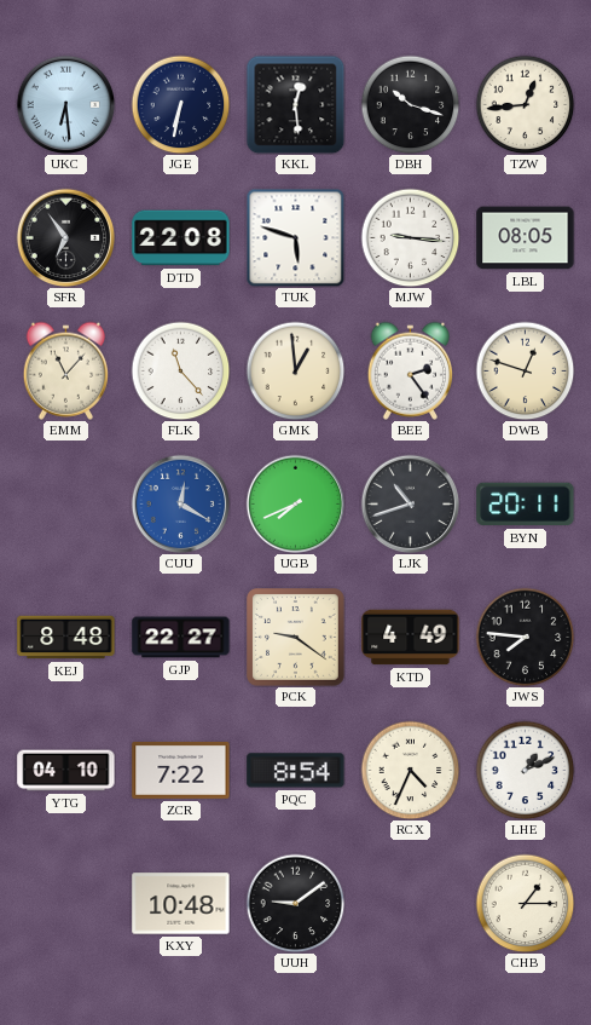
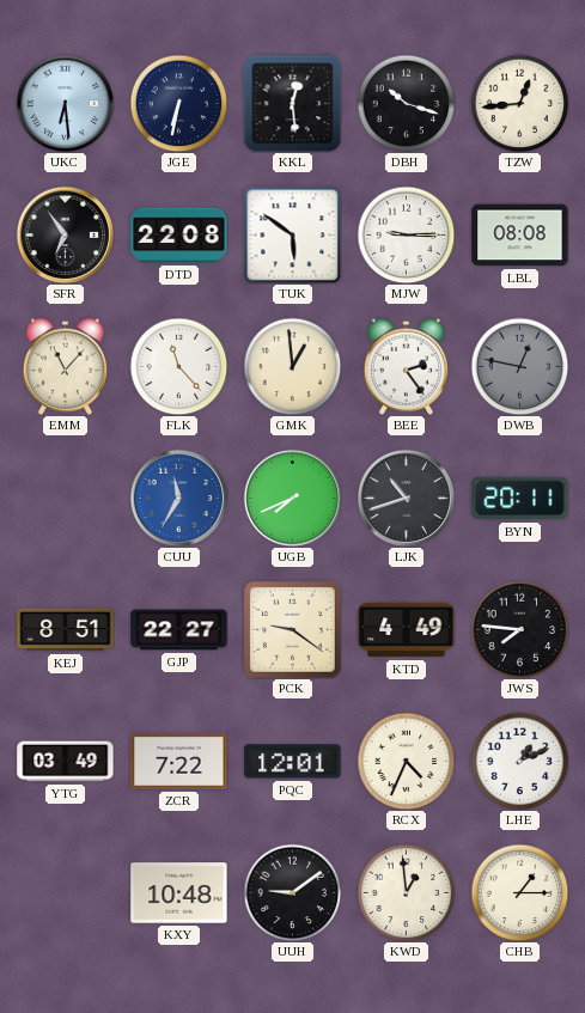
TUK: 5:48 -> 5:51
MJW: 9:16 -> 9:15
LBL: 08:05 -> 08:08
DWB: 12:48 -> 12:47
DWB dial: cream -> grey
CUU: 12:20 -> 11:35
KEJ: 8:48 -> 8:51
YTG: 04:10 -> 03:49
PQC: 8:54 -> 12:01
KWD: none -> 12:59
